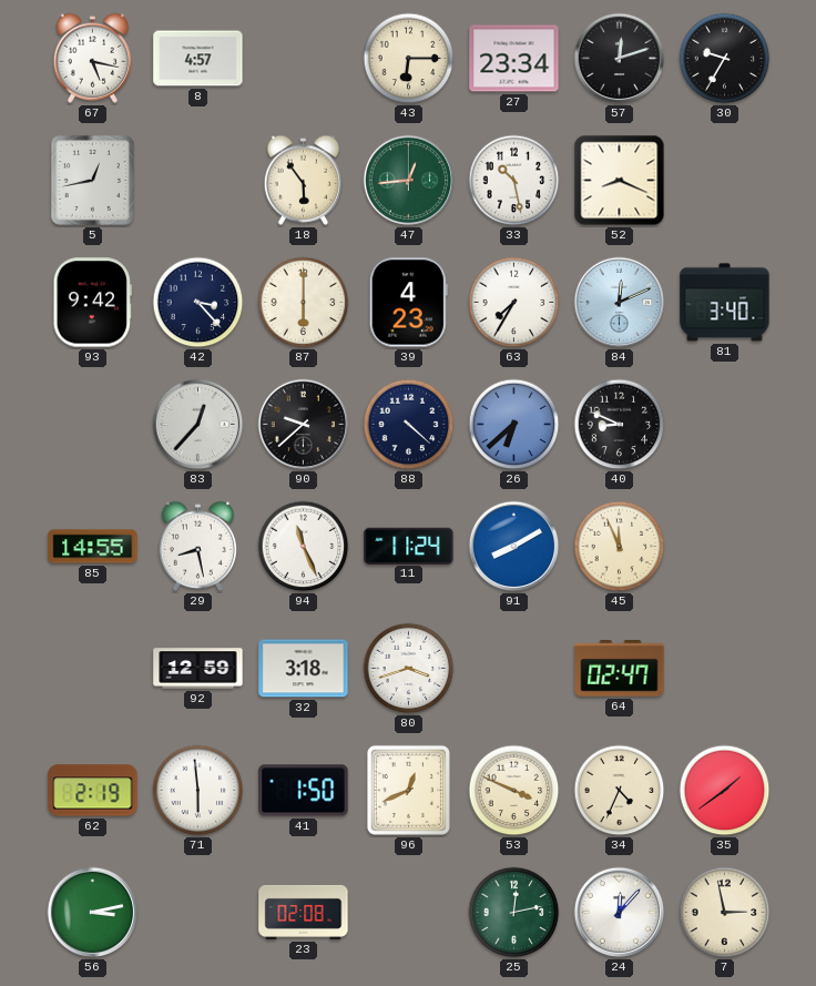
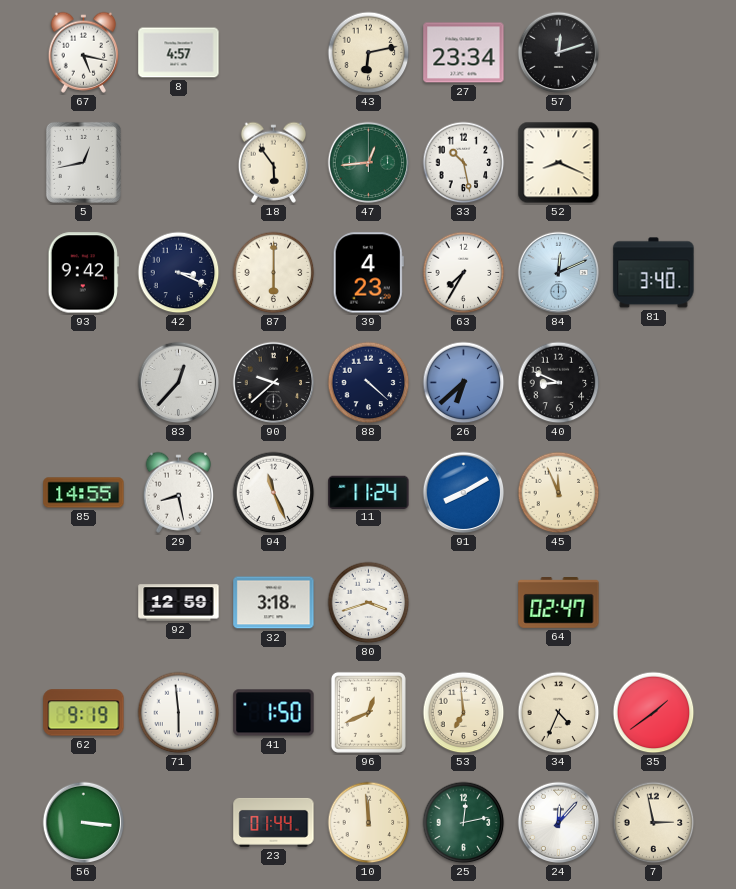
43: 6:15 -> 6:13
30: 9:35 -> none
42: 3:23 -> 3:19
62: 2:19 -> 9:19
53: 3:49 -> 6:59
56: 3:13 -> 3:16
23: 02:08 -> 01:44
10: none -> 11:59
